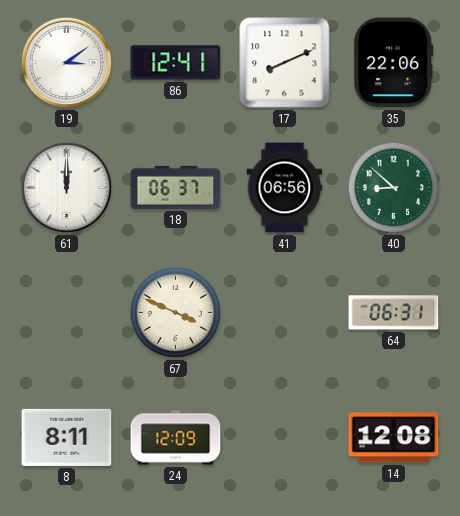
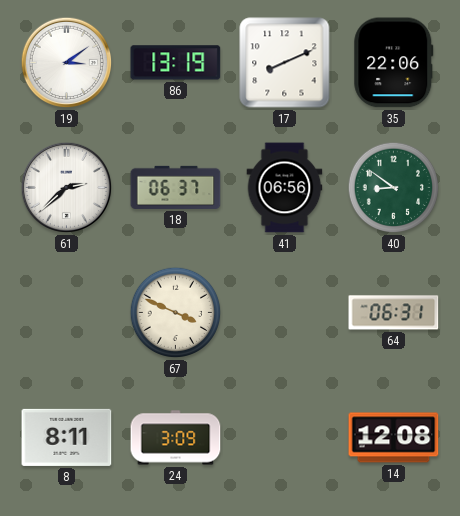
86: 12:41 -> 13:19
61: 12:00 -> 2:38
40: 8:52 -> 8:51
24: 12:09 -> 3:09
